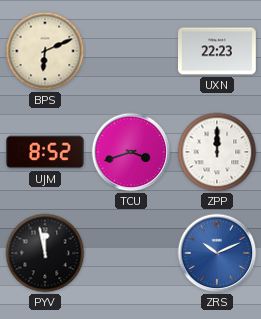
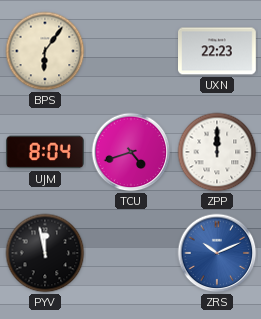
BPS: 6:11 -> 6:06
UJM: 8:52 -> 8:04
TCU: 3:42 -> 4:42
